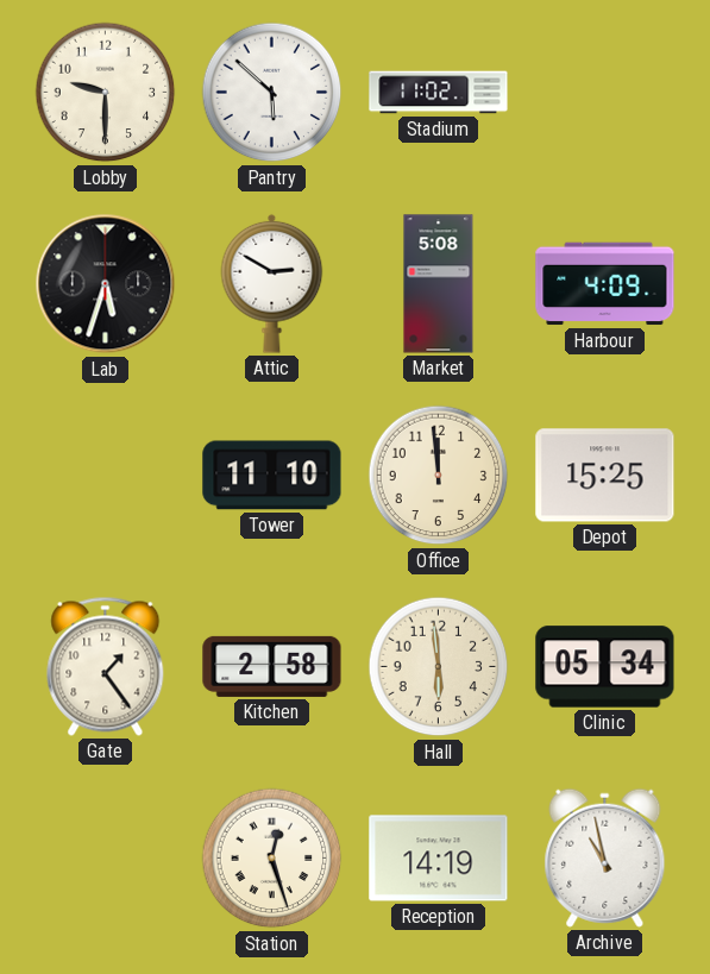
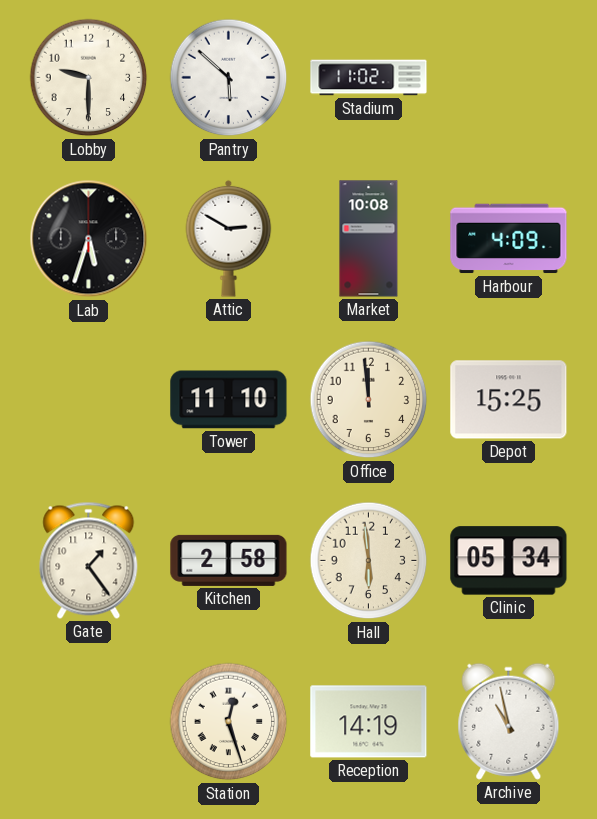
Market: 5:08 -> 10:08
